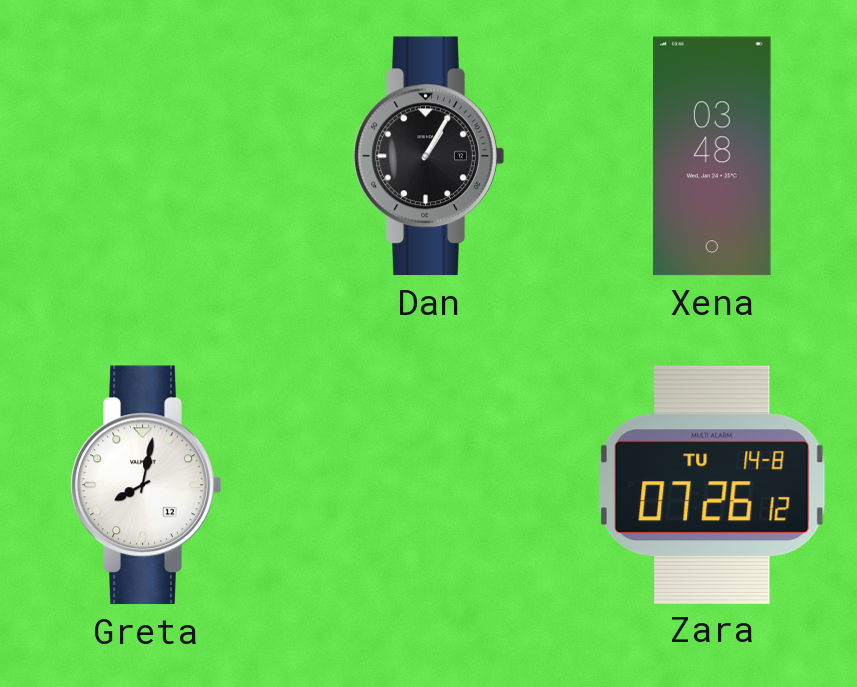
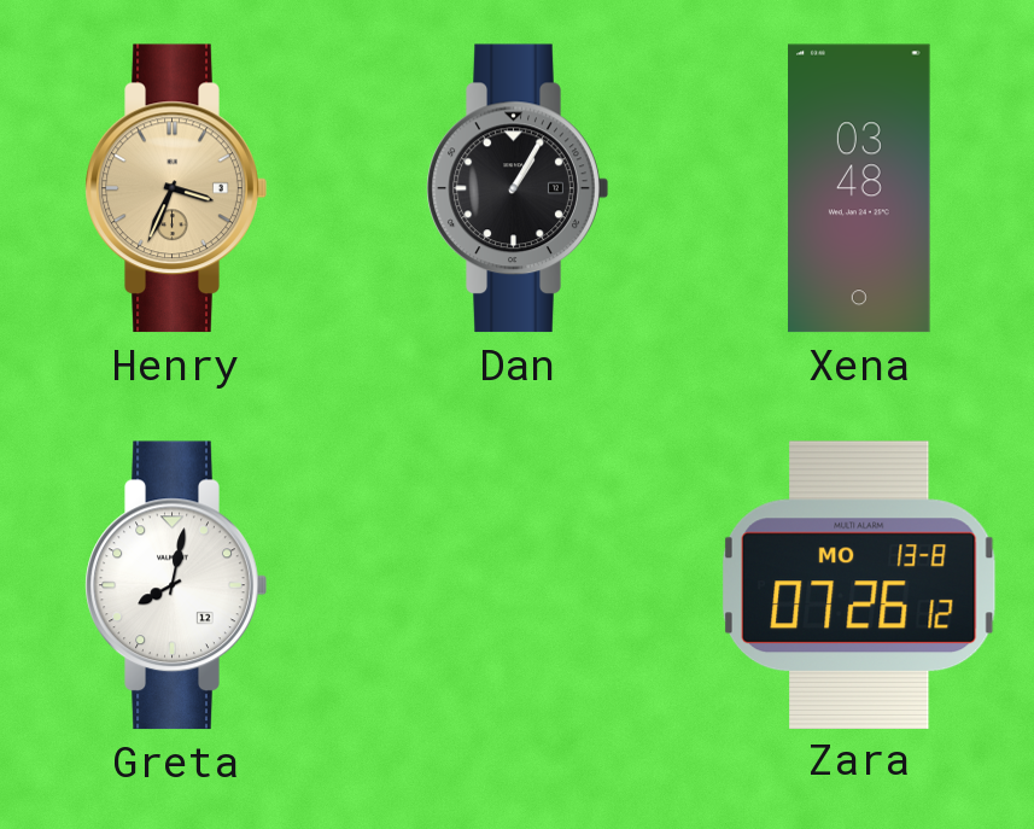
Henry: none -> 3:34
Zara date: TU 14-8 -> MO 13-8
